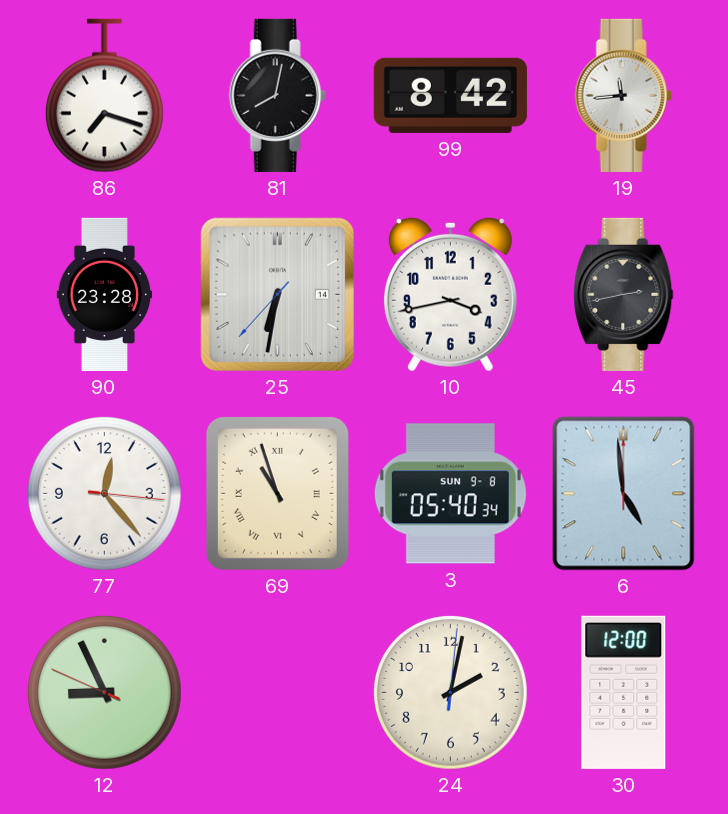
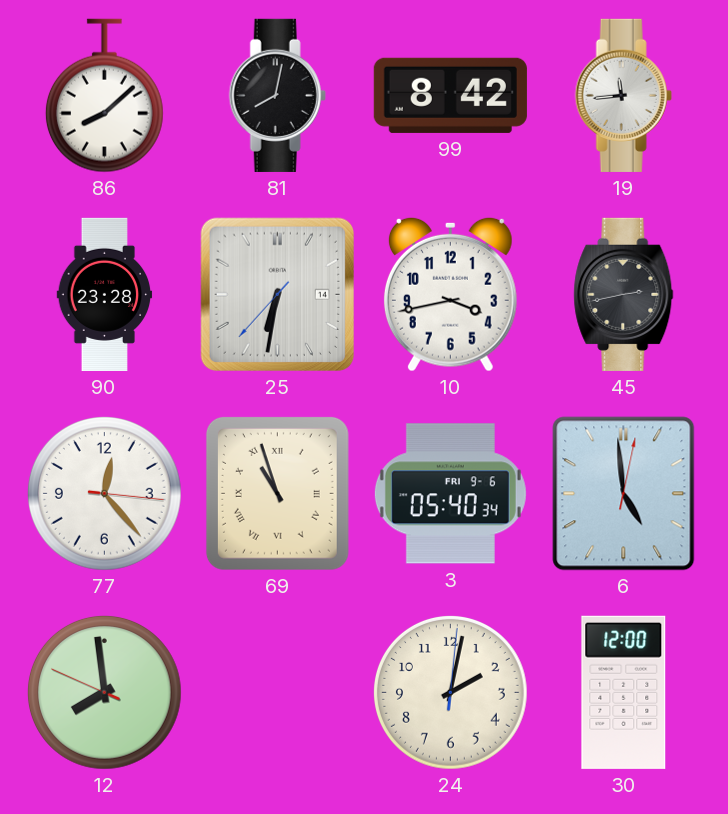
86: 7:18 -> 8:08
3 date: SUN 9-8 -> FRI 9-6
6: 4:59:00 -> 4:59:02
12: 8:55 -> 7:58
